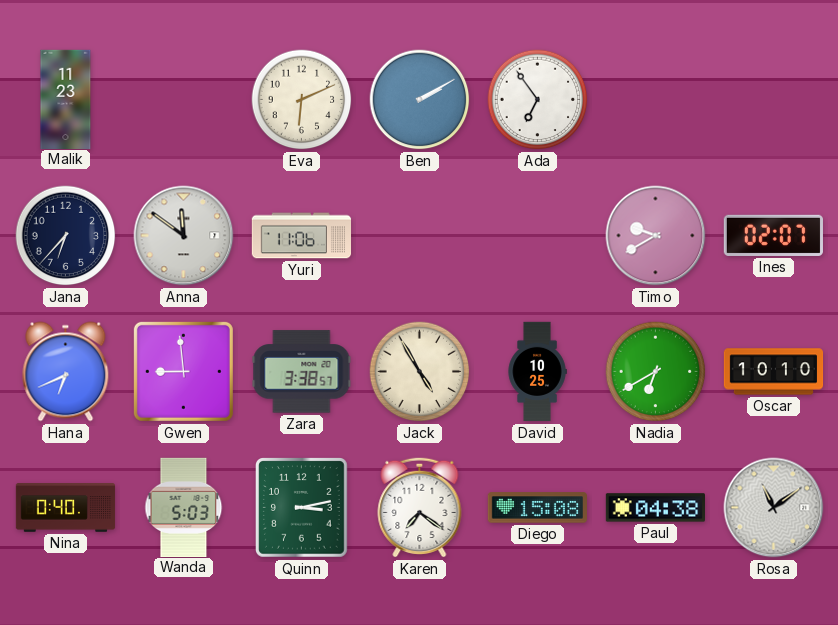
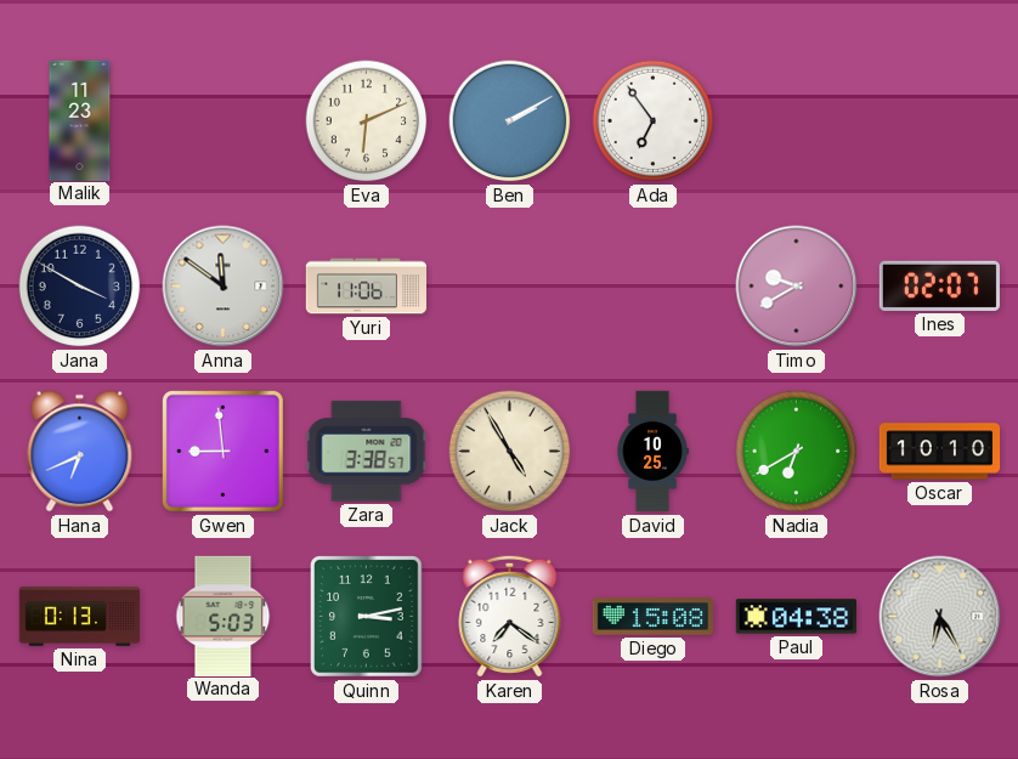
Jana: 6:37 -> 3:50
Nina: 0:40 -> 0:13
Rosa: 11:09 -> 6:25
